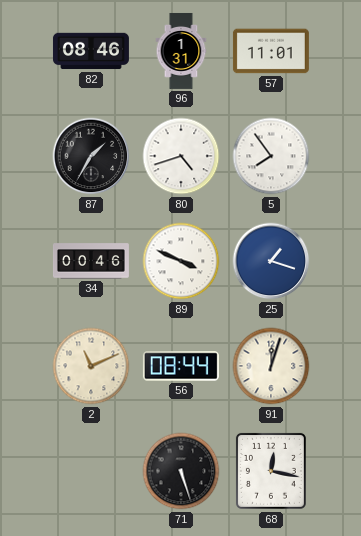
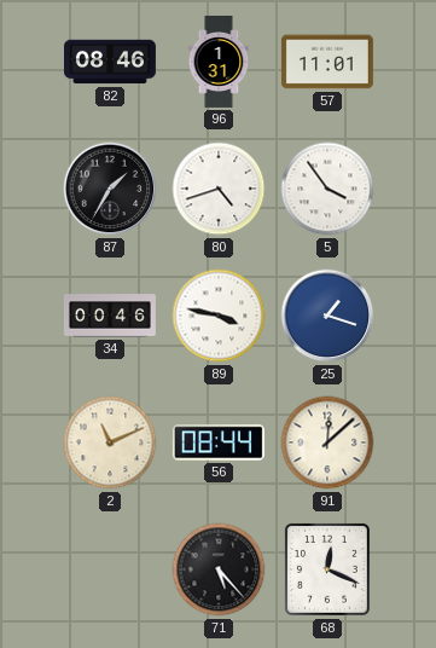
5: 7:54 -> 3:54
89: 3:49 -> 3:47
91: 12:03 -> 12:08
71: 5:27 -> 5:23
68: 12:17 -> 12:19
